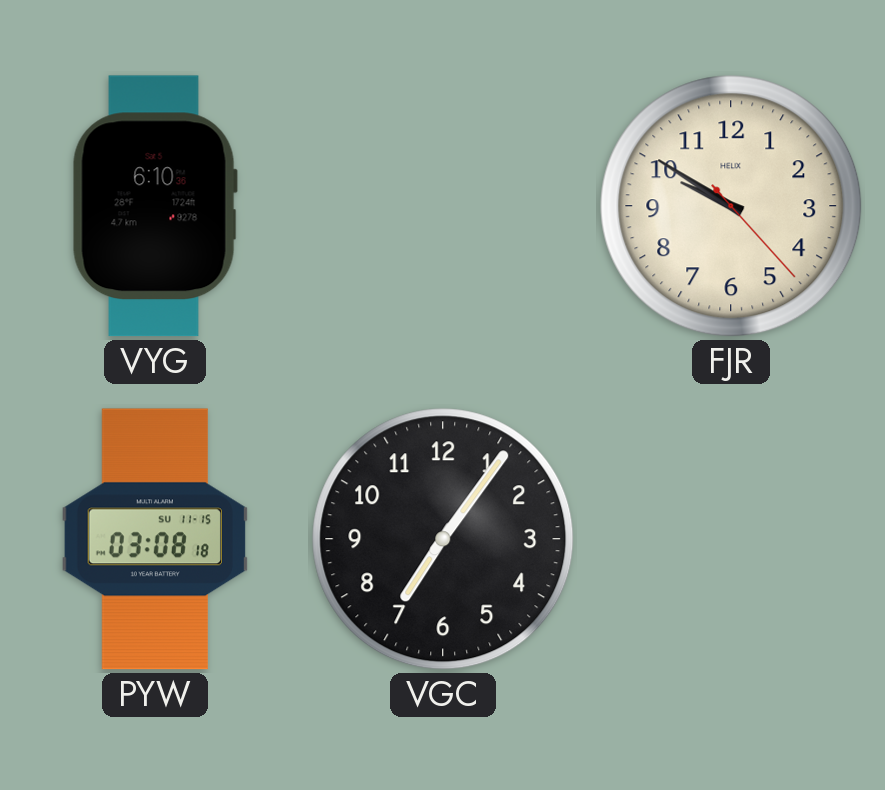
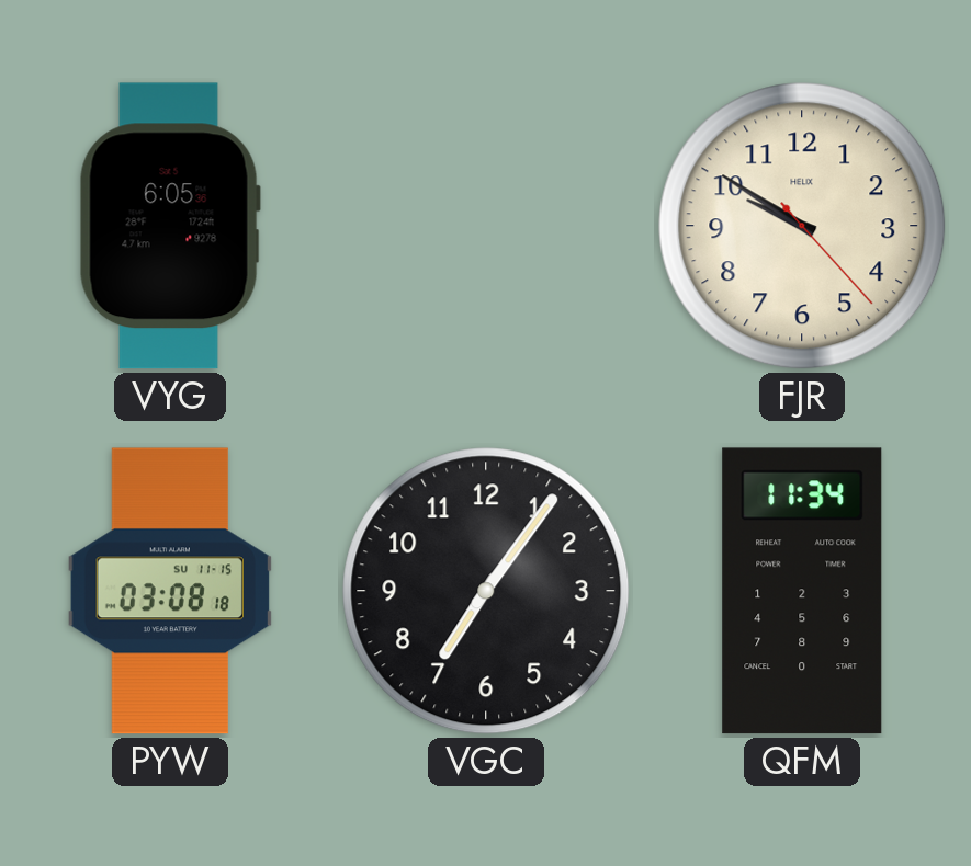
VYG: 6:10 -> 6:05
QFM: none -> 11:34
